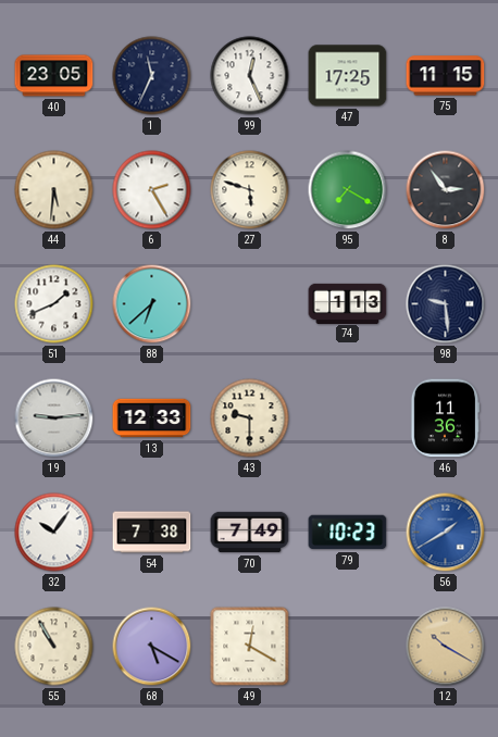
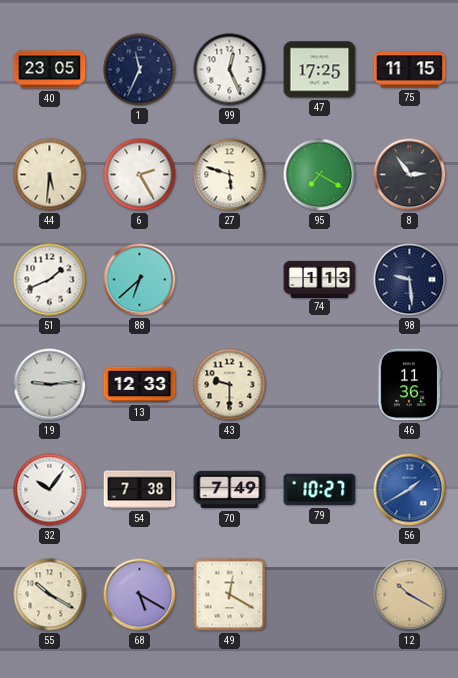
79: 10:23 -> 10:27
55: 10:55 -> 10:20
